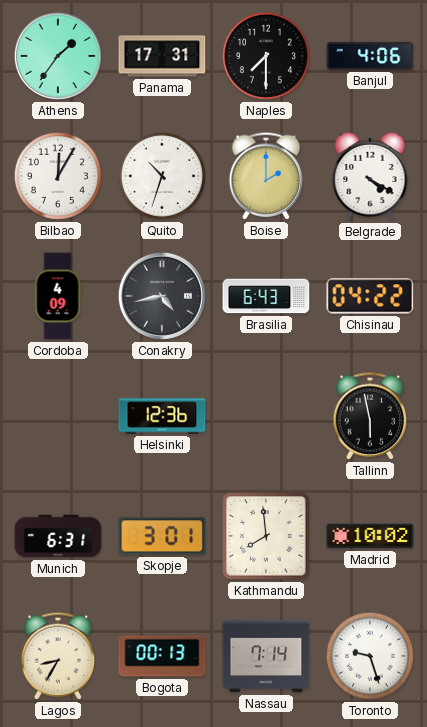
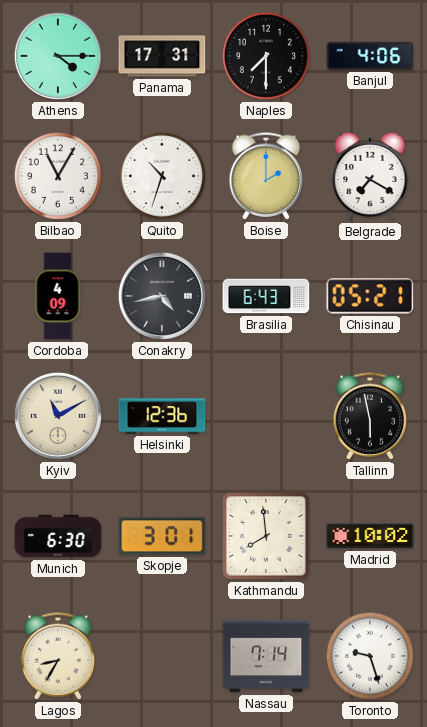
Athens: 1:36 -> 4:15
Bilbao: 12:05 -> 11:05
Belgrade: 4:20 -> 7:20
Chisinau: 04:22 -> 05:21
Kyiv: none -> 11:10
Munich: 6:31 -> 6:30
Bogota: 00:13 -> none
